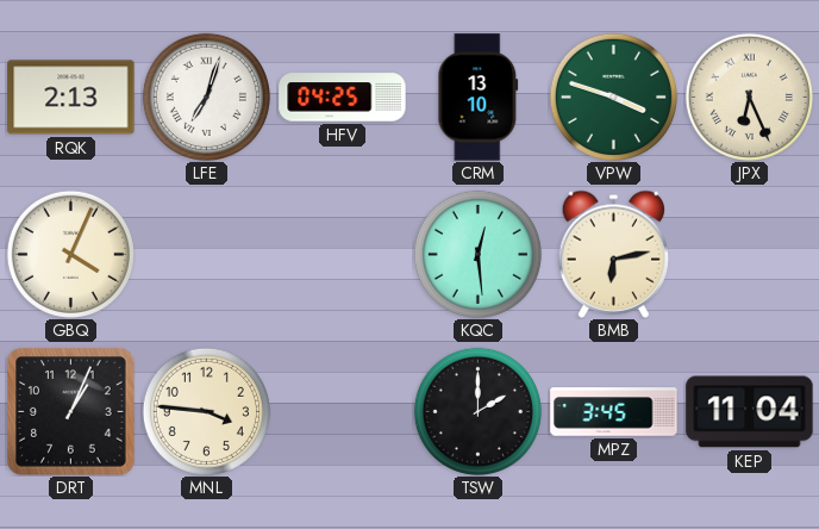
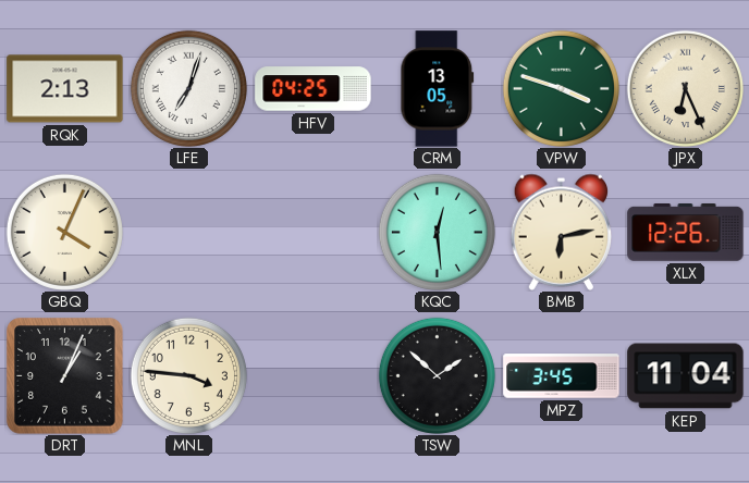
CRM: 13:10 -> 13:05
XLX: none -> 12:26
TSW: 2:00 -> 1:52
